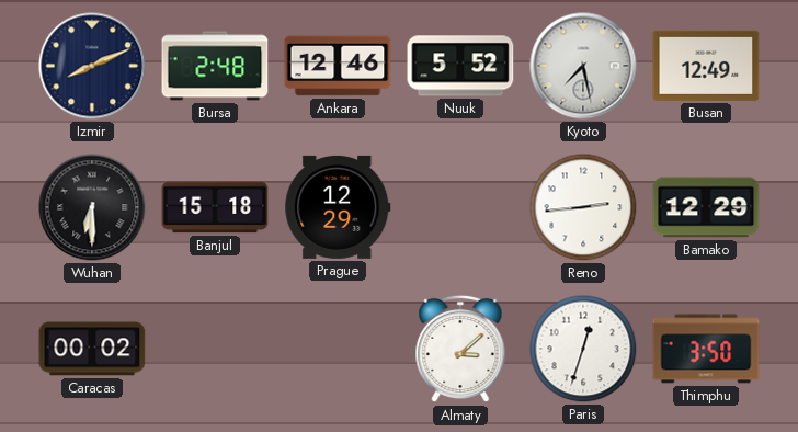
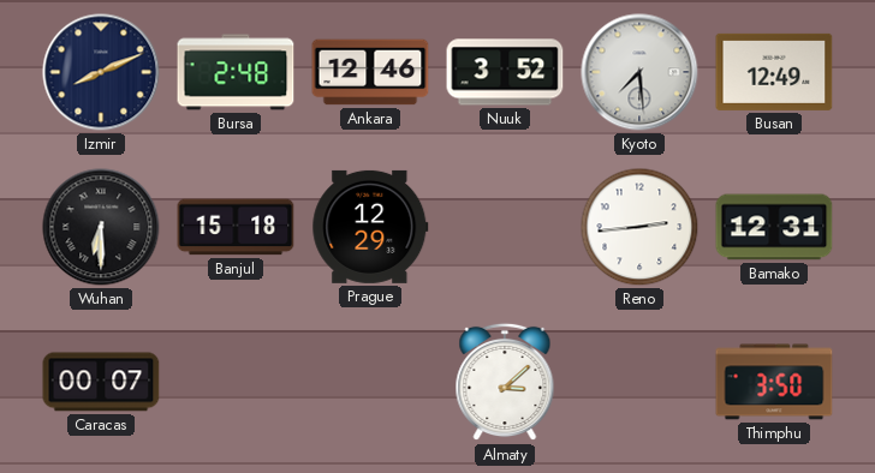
Nuuk: 5:52 -> 3:52
Kyoto: 7:28 -> 7:29
Bamako: 12:29 -> 12:31
Caracas: 00:02 -> 00:07
Paris: 12:33 -> none
